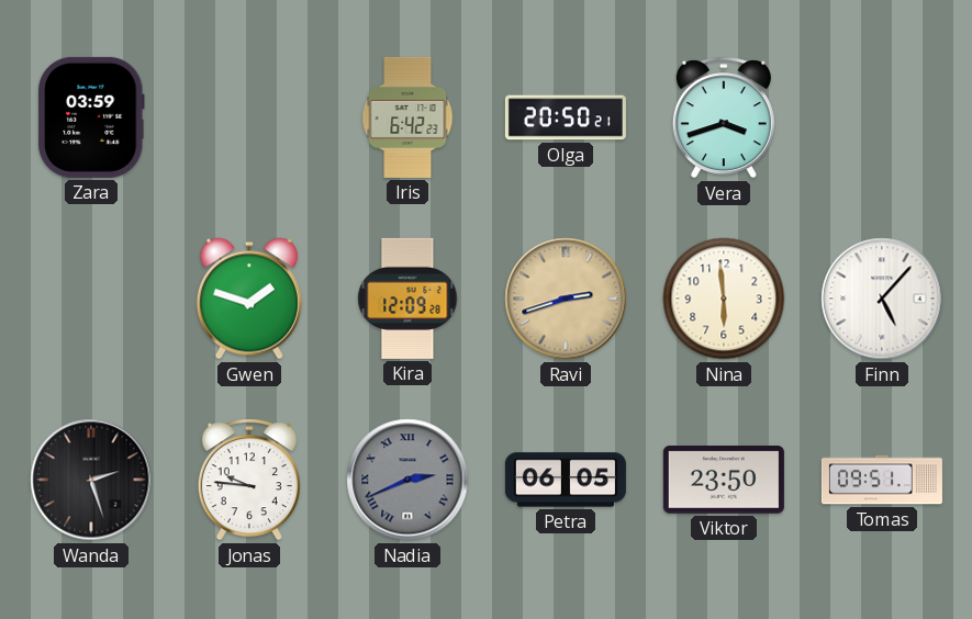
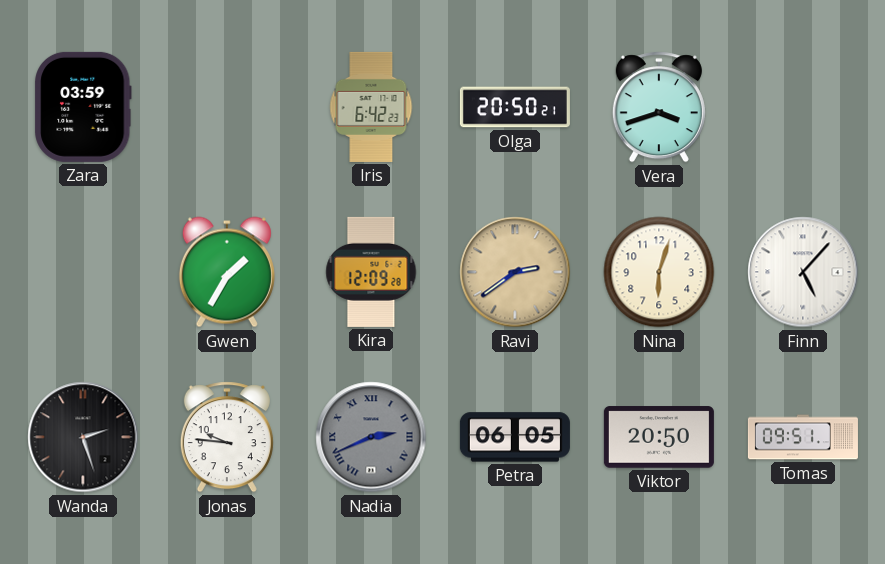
Gwen: 1:48 -> 1:35
Ravi: 2:42 -> 2:39
Nina: 5:59 -> 6:03
Viktor: 23:50 -> 20:50
